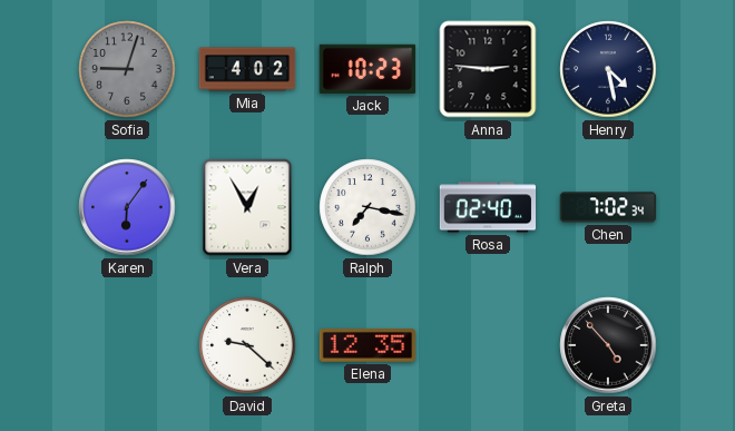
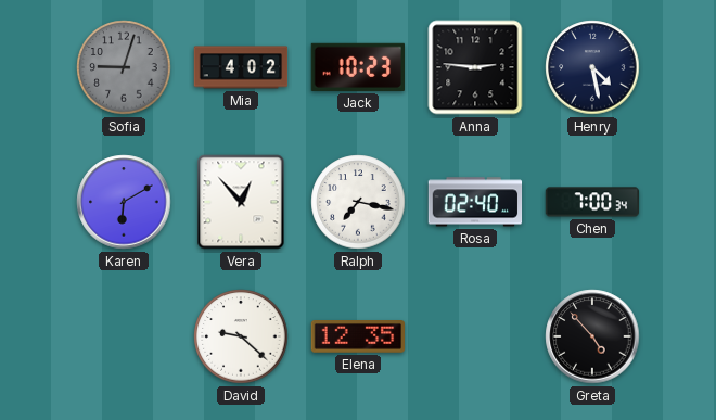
Karen: 6:06 -> 6:10
Vera: 12:55 -> 12:53
Chen: 7:02 -> 7:00
